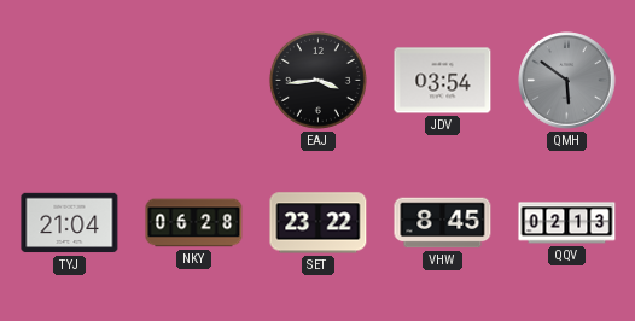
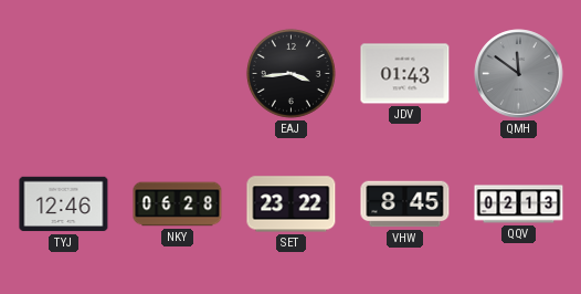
JDV: 03:54 -> 01:43
QMH: 5:51 -> 11:51
TYJ: 21:04 -> 12:46
